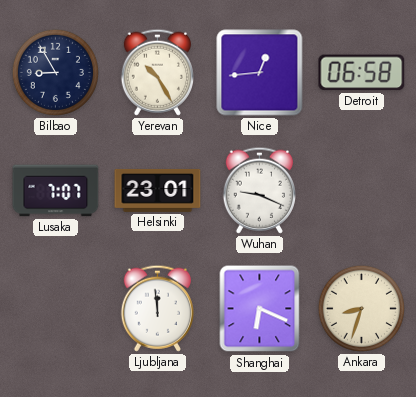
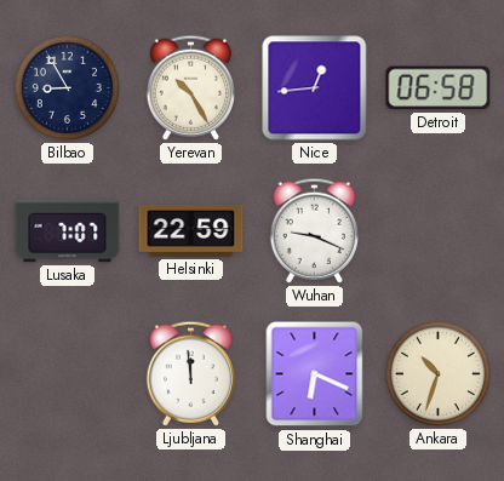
Helsinki: 23:01 -> 22:59
Ankara: 8:33 -> 10:33
